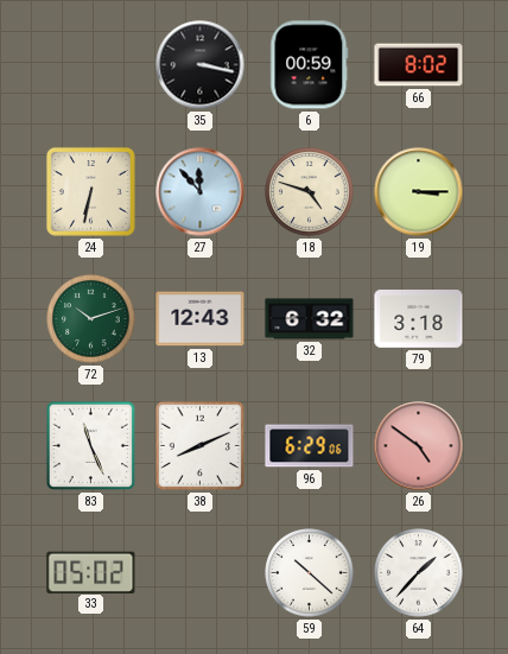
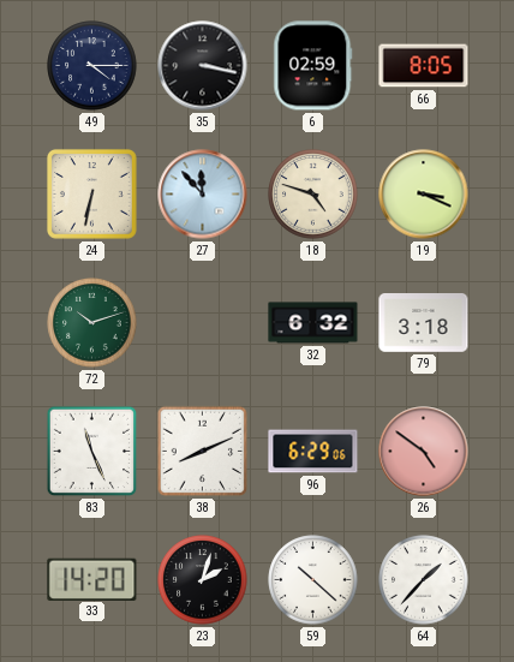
49: none -> 4:15
6: 00:59 -> 02:59
66: 8:02 -> 8:05
19: 3:15 -> 3:19
13: 12:43 -> none
33: 05:02 -> 14:20
23: none -> 2:03
